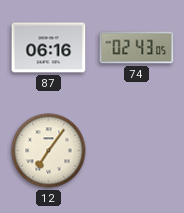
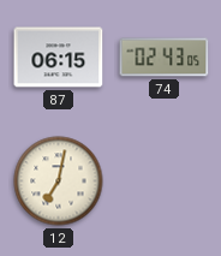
87: 06:16 -> 06:15
12: 7:06 -> 7:02
